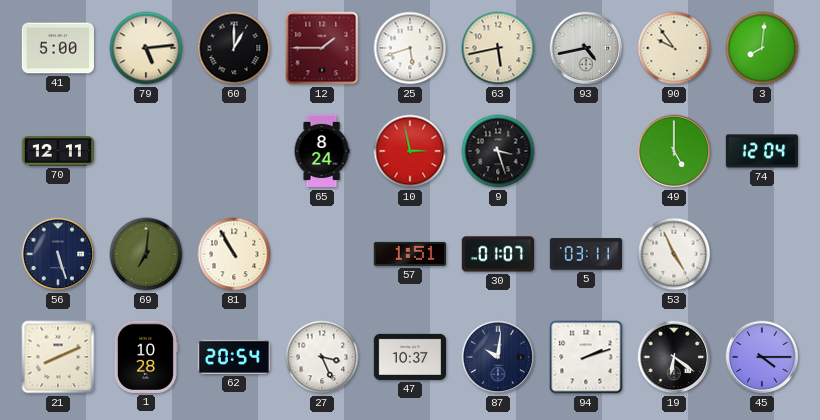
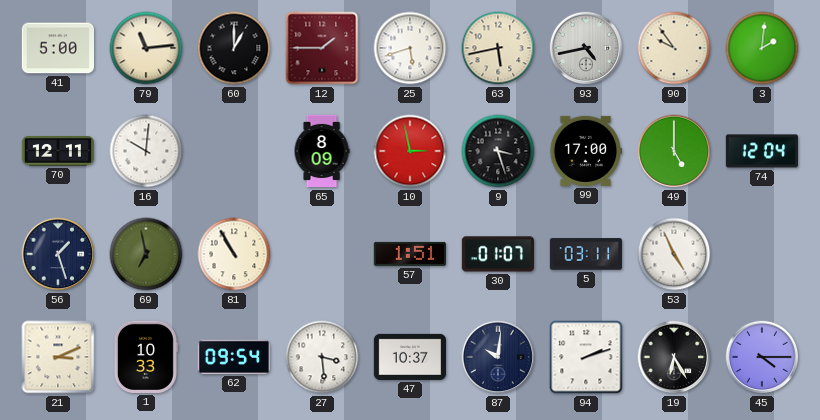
79: 5:14 -> 11:14
3: 8:01 -> 2:01
16: none -> 10:01
65: 8:24 -> 8:09
99: none -> 17:00
56: 5:27 -> 1:27
69: 7:01 -> 6:58
21: 8:11 -> 3:11
1: 10:28 -> 10:33
62: 20:54 -> 09:54
27: 3:26 -> 3:29
19: 6:21 -> 6:25
